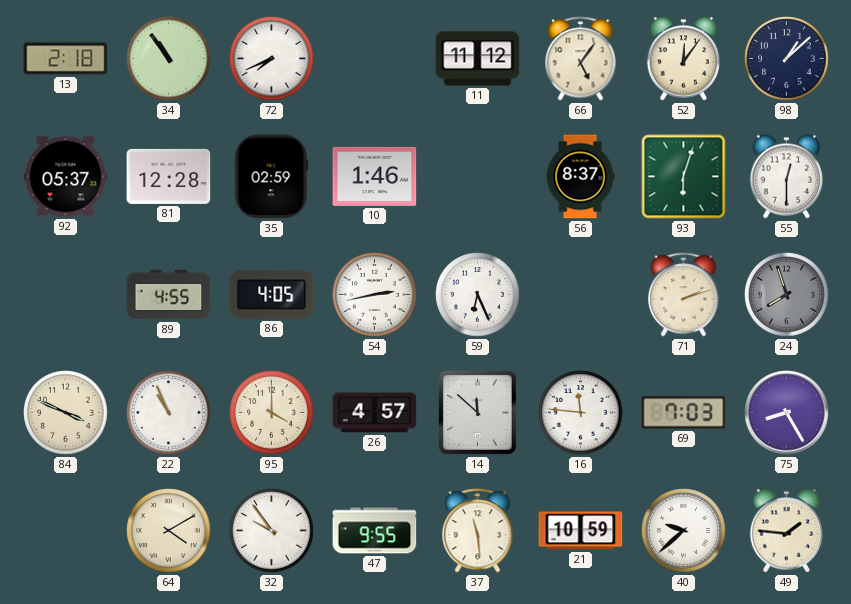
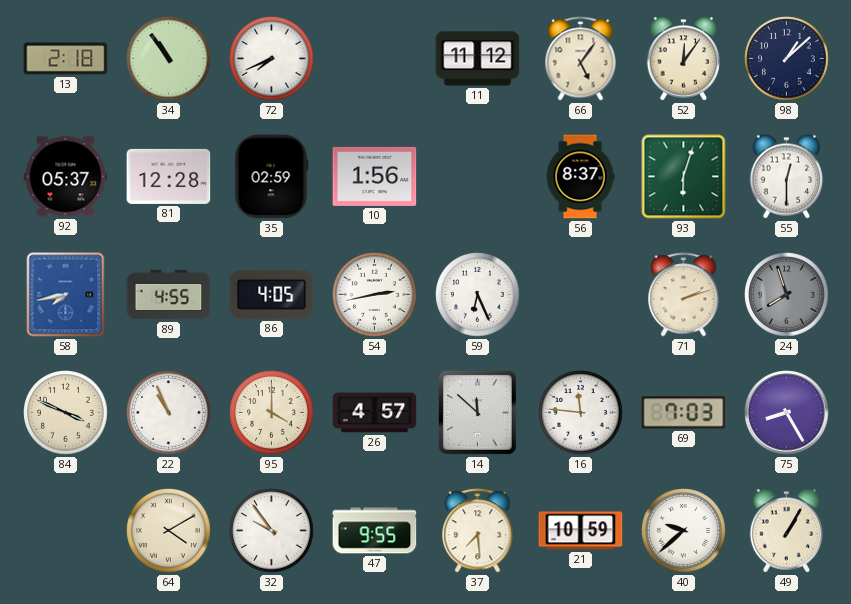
10: 1:46 -> 1:56
58: none -> 7:43
37: 11:29 -> 7:29
49: 1:46 -> 1:05
